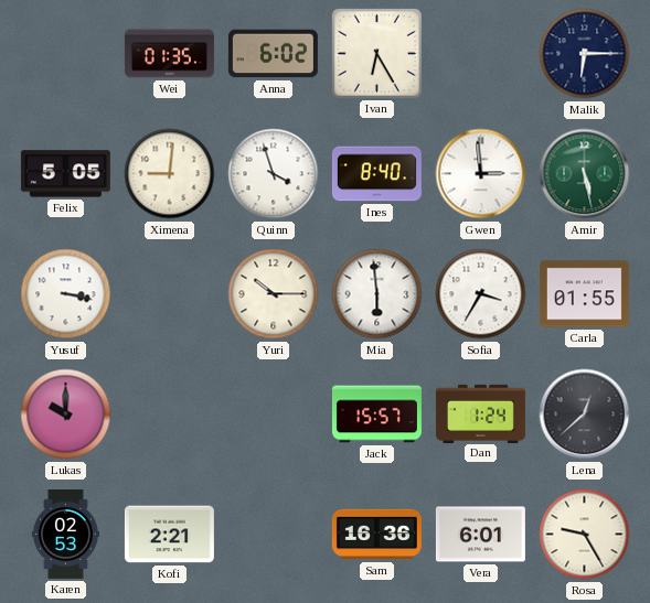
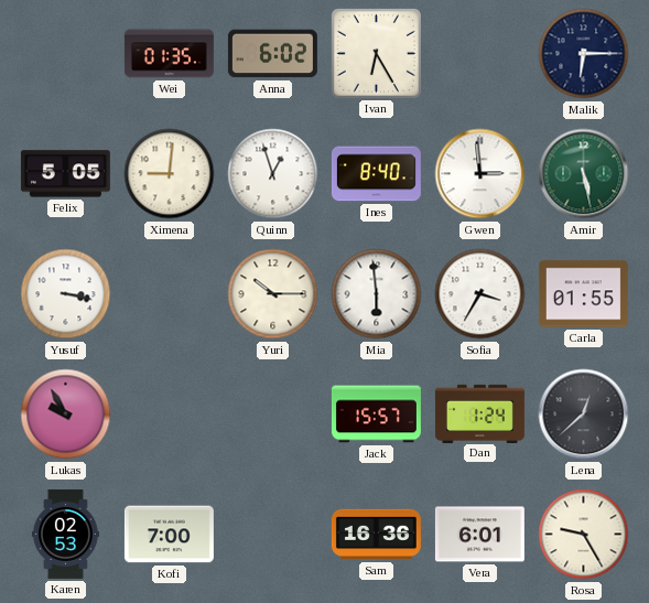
Quinn: 3:57 -> 12:57
Lukas: 10:00 -> 9:55
Kofi: 2:21 -> 7:00
